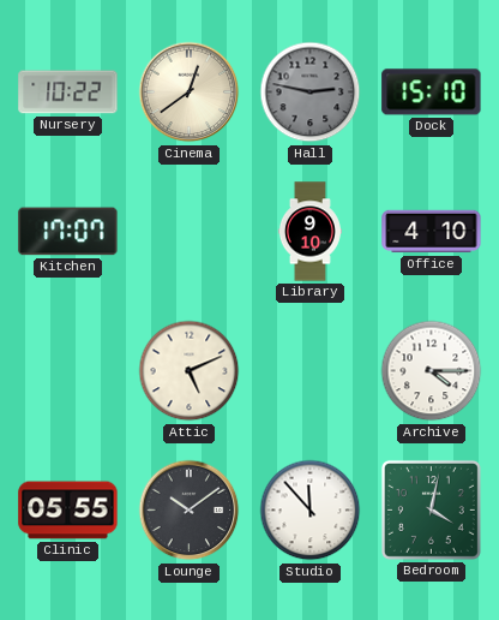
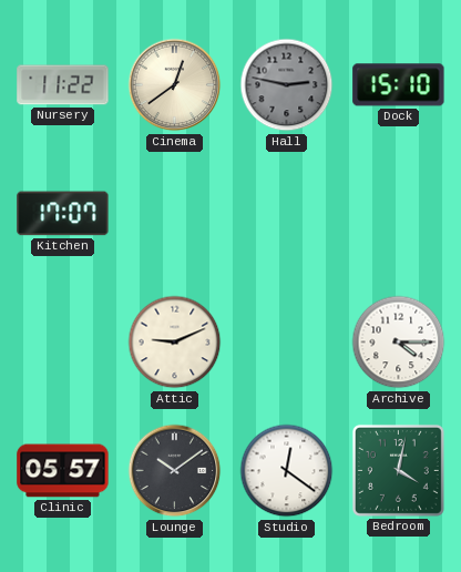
Nursery: 10:22 -> 11:22
Library: 9:10 -> none
Office: 4:10 -> none
Attic: 5:11 -> 9:11
Clinic: 05:55 -> 05:57
Studio: 11:53 -> 12:21
